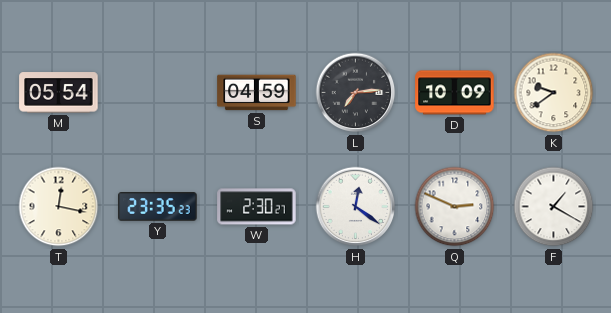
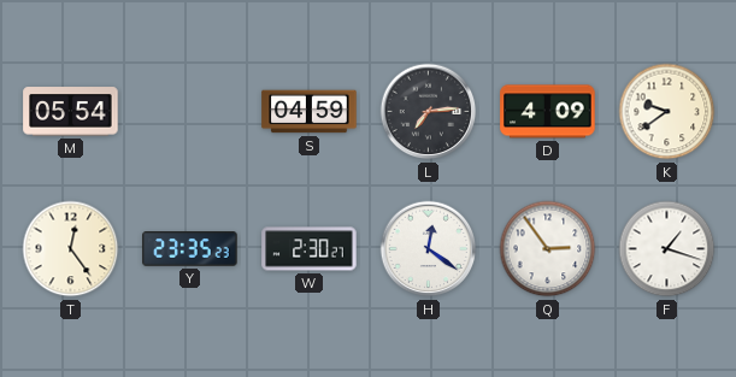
D: 10:09 -> 4:09
T: 12:17 -> 12:24
Q: 2:49 -> 2:54
F: 1:20 -> 1:18
